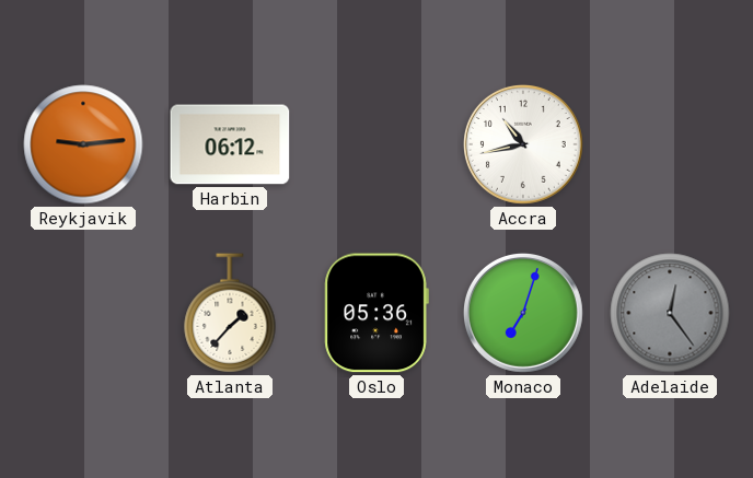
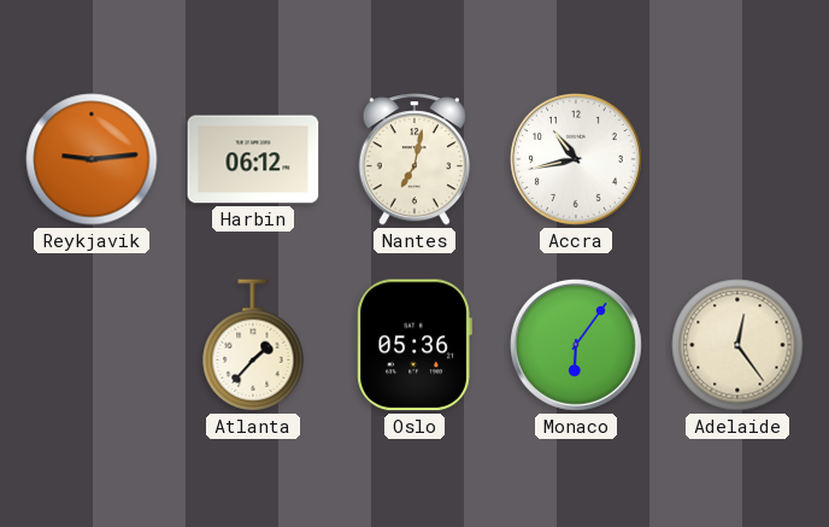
Nantes: none -> 7:02
Monaco: 7:03 -> 6:06
Adelaide dial: grey -> cream
